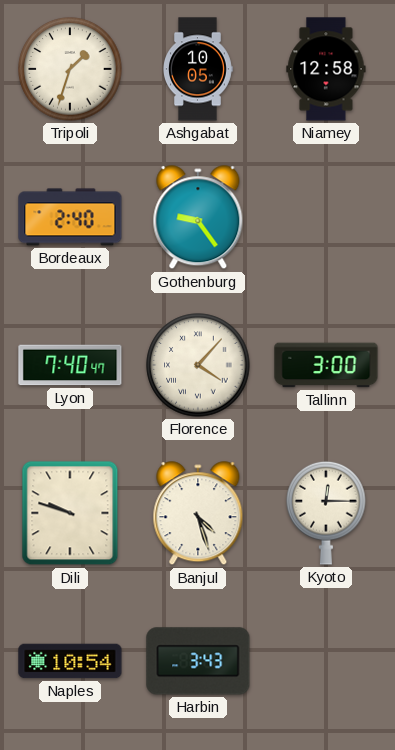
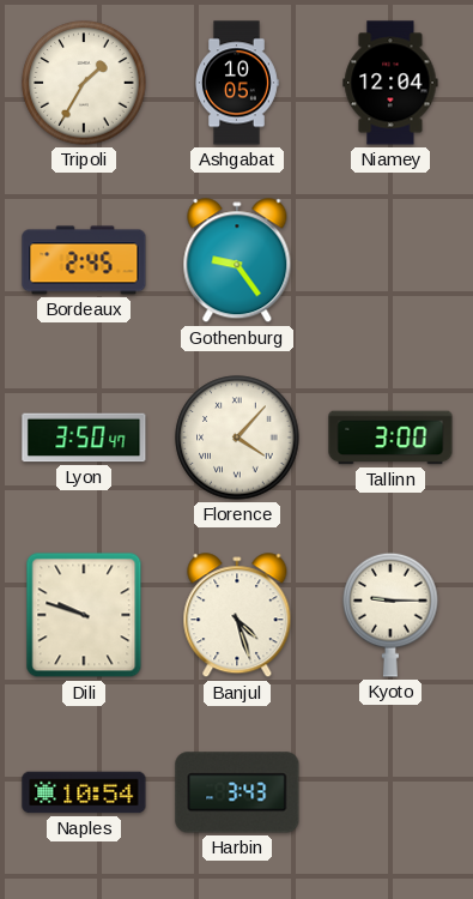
Tripoli: 1:33 -> 1:35
Niamey: 12:58 -> 12:04
Bordeaux: 2:40 -> 2:45
Lyon: 7:40 -> 3:50
Kyoto: 12:15 -> 9:15
